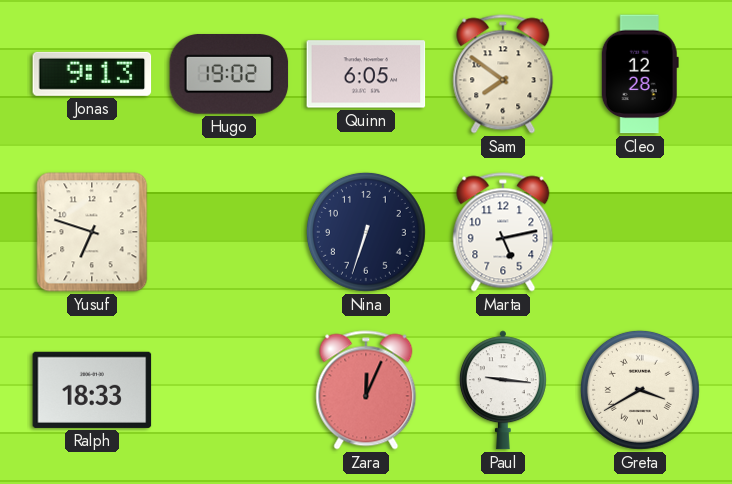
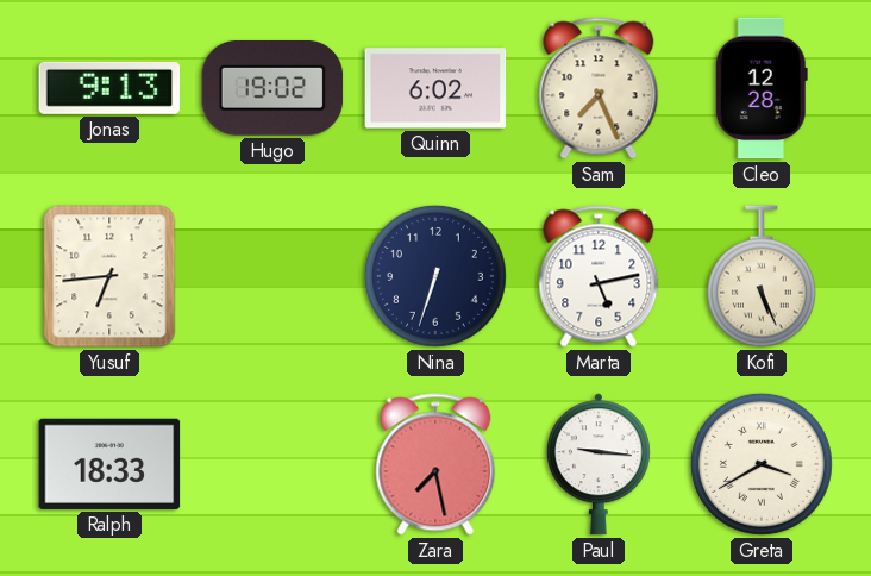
Quinn: 6:05 -> 6:02
Sam: 7:51 -> 7:26
Yusuf: 6:48 -> 6:44
Kofi: none -> 5:26
Zara: 12:04 -> 7:28
